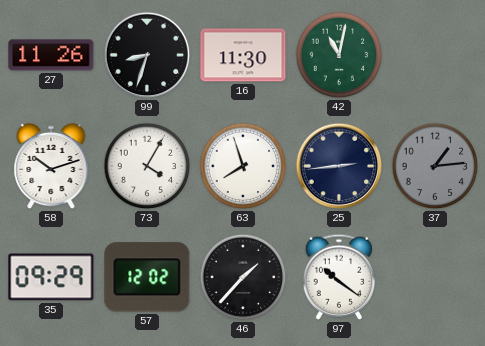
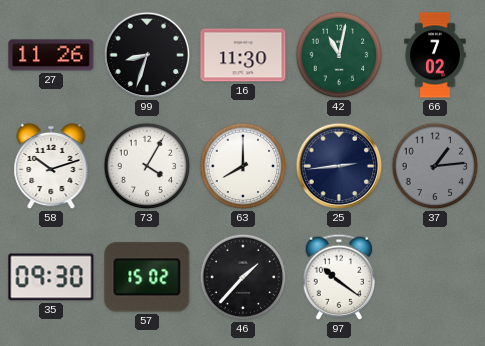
66: none -> 7:02
63: 7:57 -> 8:00
35: 09:29 -> 09:30
57: 12:02 -> 15:02
